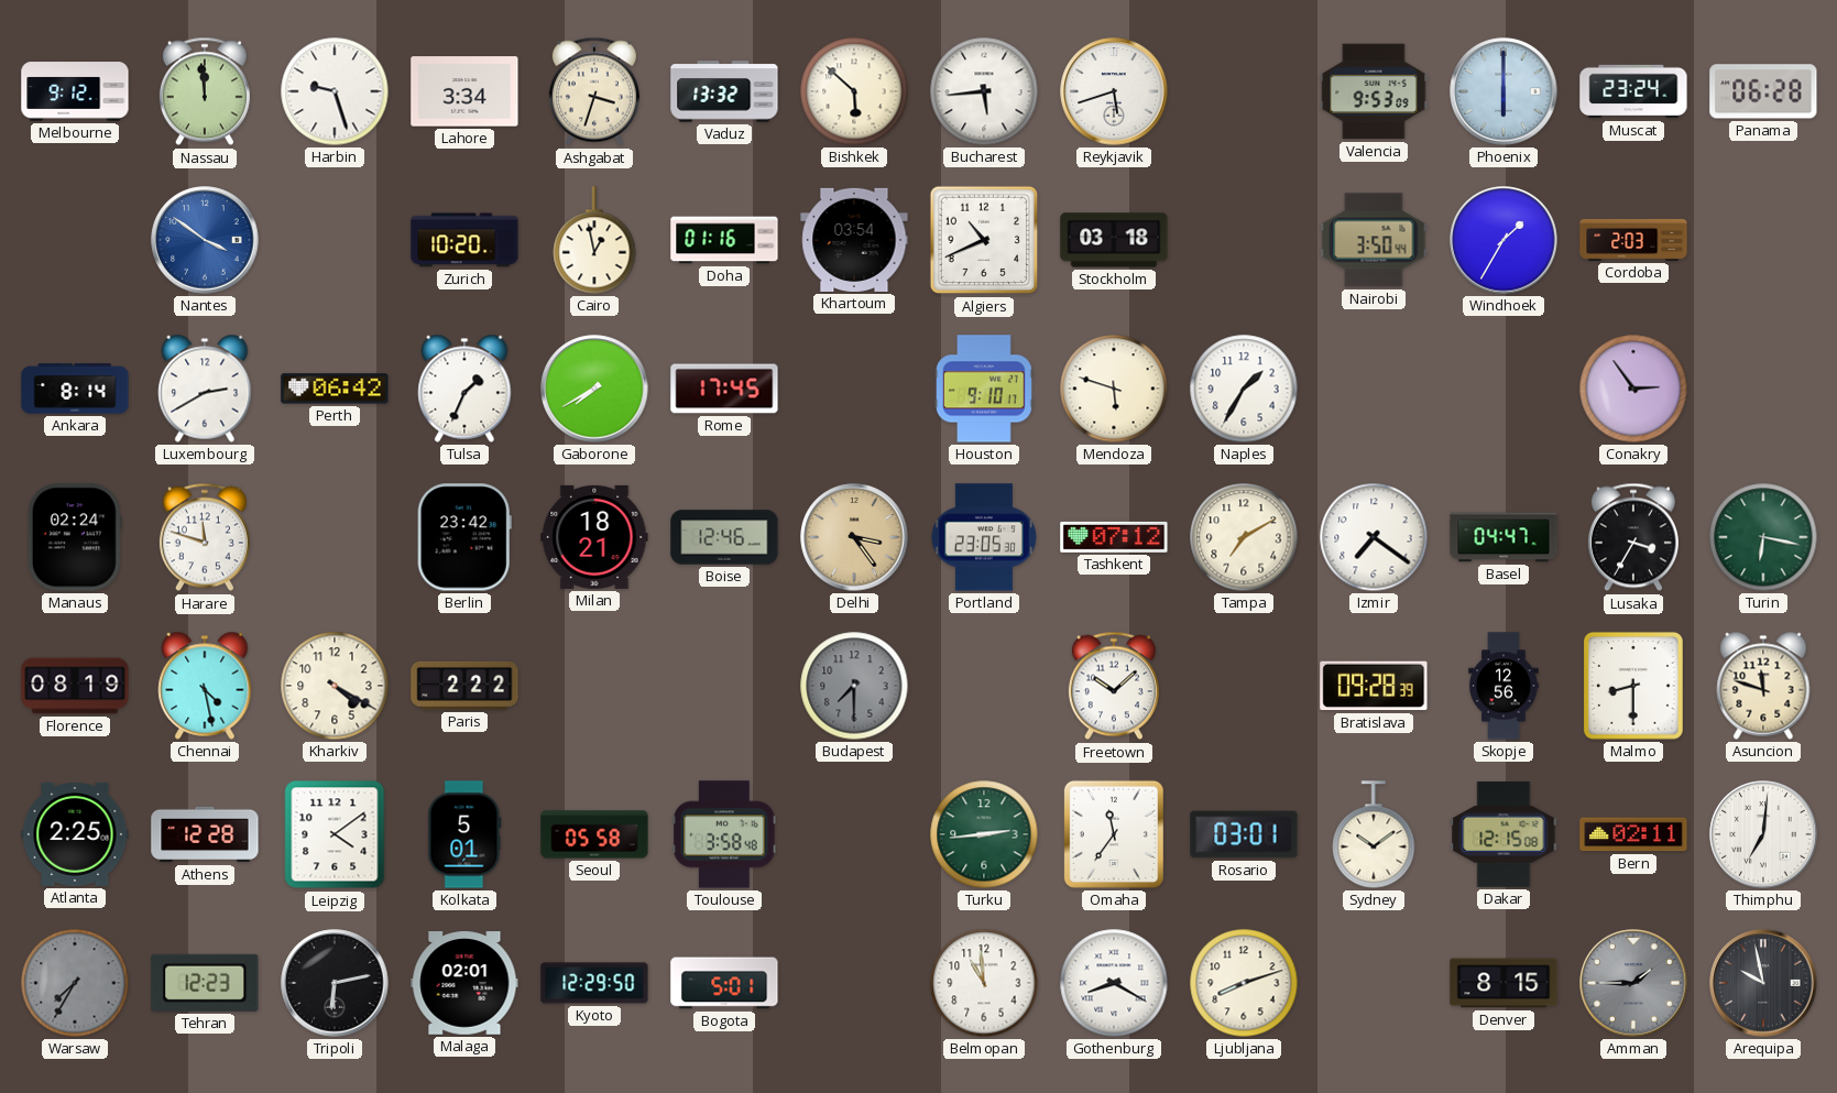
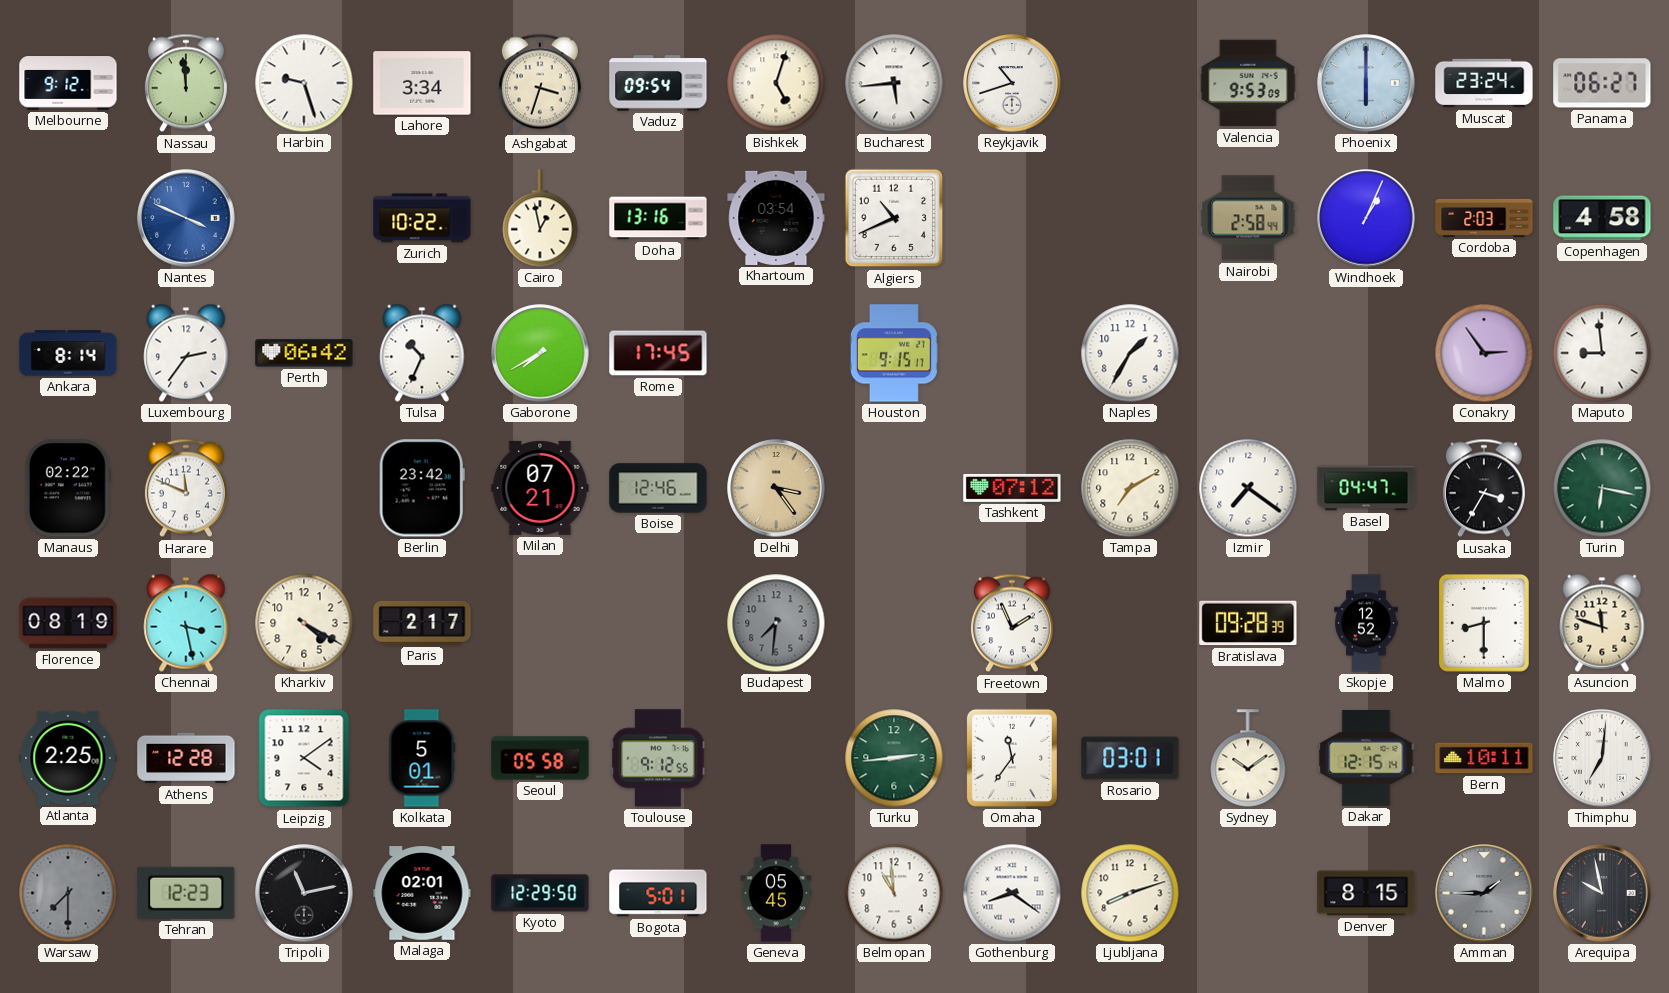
Vaduz: 13:32 -> 09:54
Bishkek: 5:52 -> 5:03
Reykjavik: 5:42 -> 10:42
Panama: 06:28 -> 06:27
Nantes: 3:51 -> 3:49
Zurich: 10:20 -> 10:22
Doha: 01:16 -> 13:16
Stockholm: 03:18 -> none
Nairobi: 3:50 -> 2:58
Windhoek: 1:35 -> 1:04
Copenhagen: none -> 4:58
Luxembourg: 2:40 -> 2:36
Tulsa: 1:34 -> 10:34
Houston: 9:10 -> 9:15
Mendoza: 5:48 -> none
Maputo: none -> 8:59
Manaus: 02:24 -> 02:22
Harare: 11:48 -> 11:49
Milan: 18:21 -> 07:21
Portland: 23:05 -> none
Chennai: 4:28 -> 3:28
Paris: 2:22 -> 2:17
Budapest: 7:30 -> 7:31
Freetown: 10:08 -> 1:56
Skopje: 12:56 -> 12:52
Toulouse: 3:58 -> 9:12
Dakar: 12:15:08 -> 12:15:14
Bern: 02:11 -> 10:11
Warsaw: 7:35 -> 7:30
Tripoli: 6:13 -> 11:13
Geneva: none -> 05:45
Gothenburg: 8:20 -> 8:21
